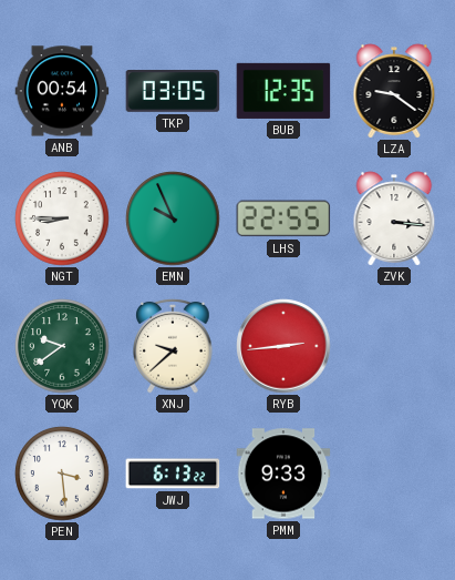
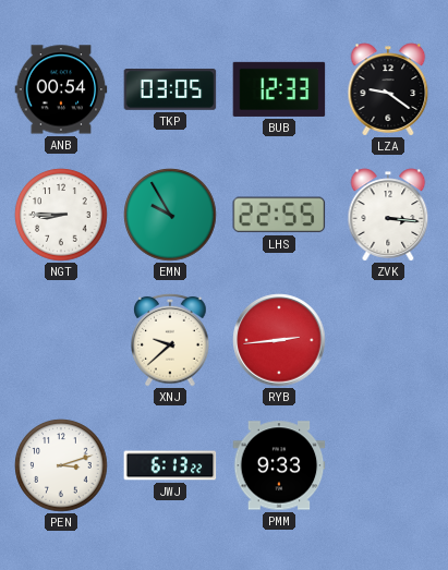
BUB: 12:35 -> 12:33
EMN: 9:56 -> 9:55
YQK: 9:39 -> none
PEN: 3:29 -> 3:12
